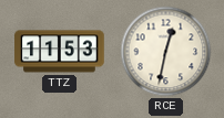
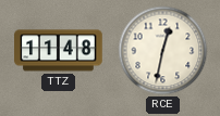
TTZ: 11:53 -> 11:48
